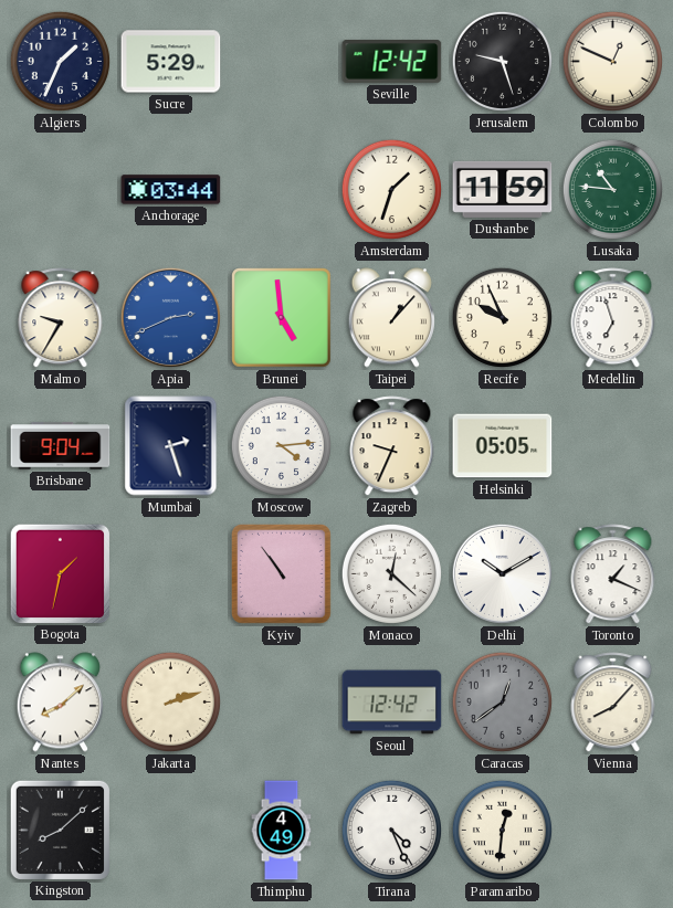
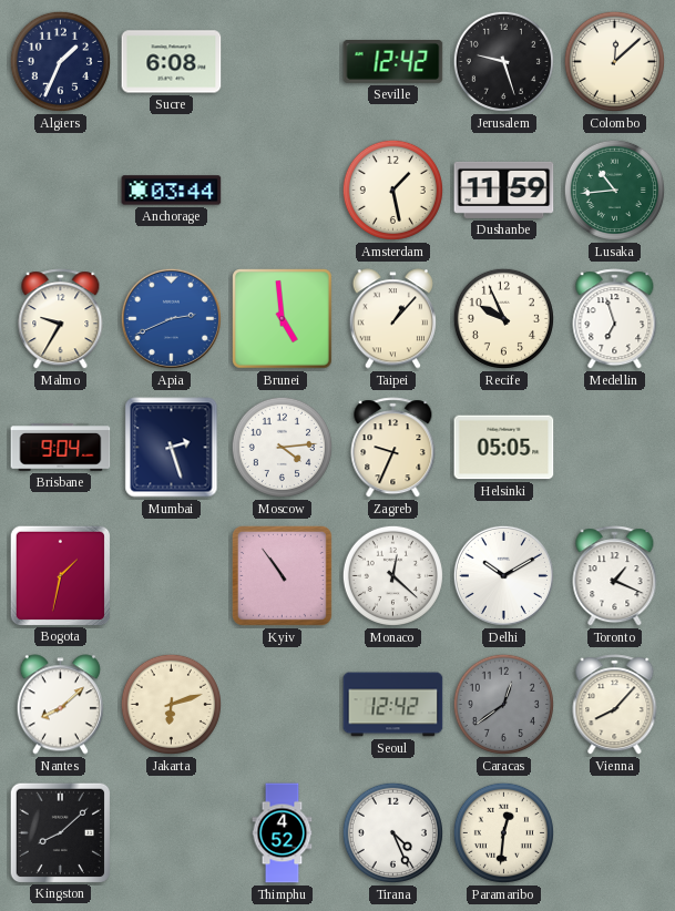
Sucre: 5:29 -> 6:08
Colombo: 12:49 -> 12:08
Amsterdam: 1:33 -> 1:28
Lusaka: 10:46 -> 10:44
Jakarta: 2:12 -> 6:12
Thimphu: 4:49 -> 4:52
